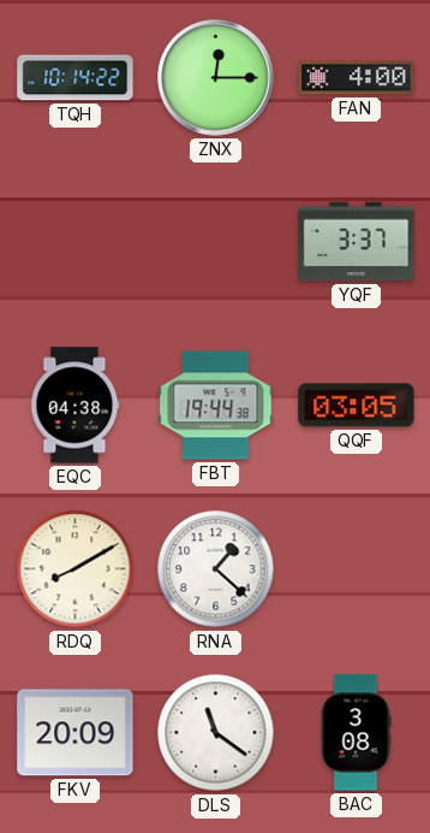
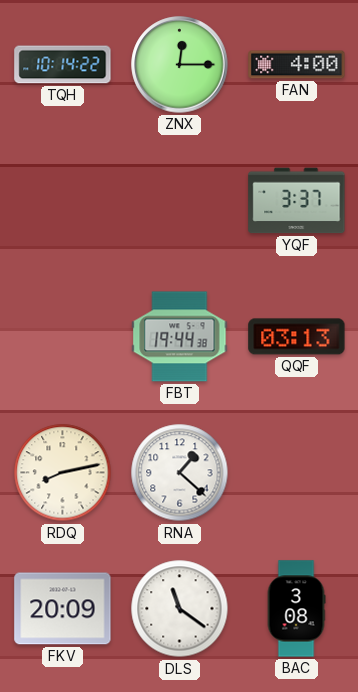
EQC: 04:38 -> none
QQF: 03:05 -> 03:13
RDQ: 8:10 -> 8:13
